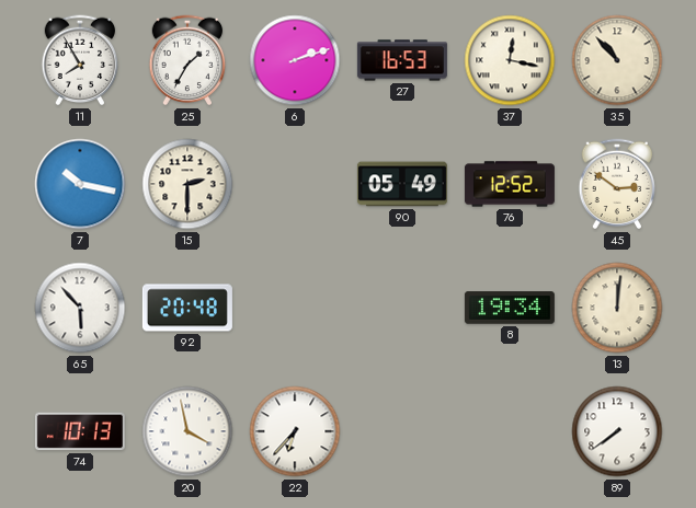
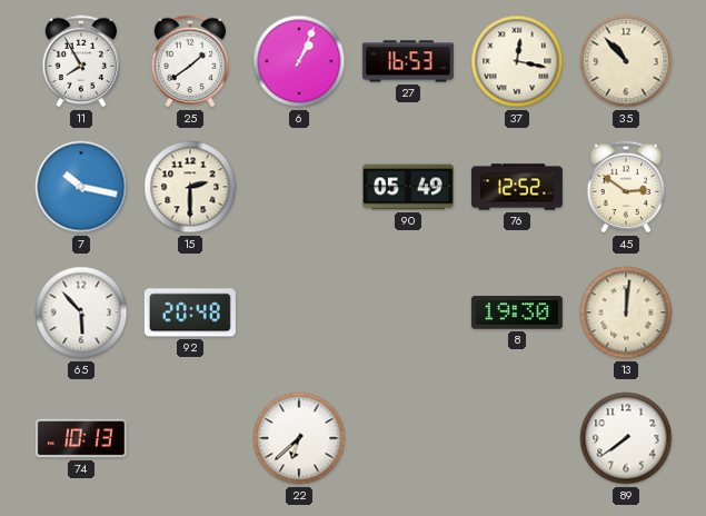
25: 1:35 -> 1:39
6: 2:12 -> 1:04
8: 19:34 -> 19:30
20: 3:58 -> none
22: 6:37 -> 6:38
